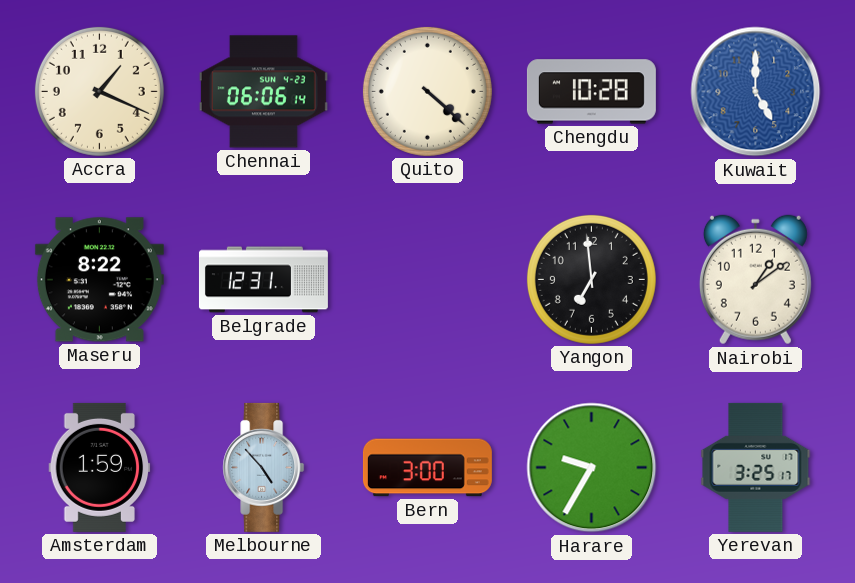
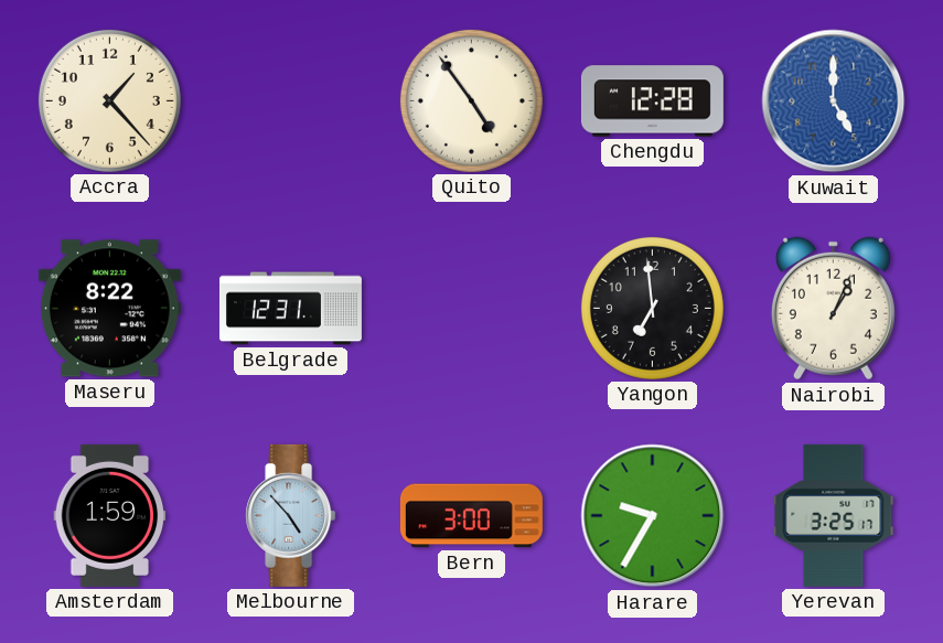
Accra: 1:19 -> 1:23
Chennai: 06:06 -> none
Quito: 4:22 -> 4:54
Chengdu: 10:28 -> 12:28
Nairobi: 1:09 -> 1:04
